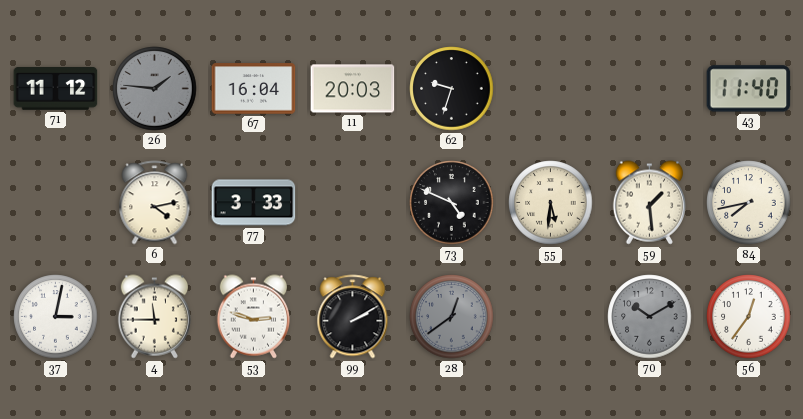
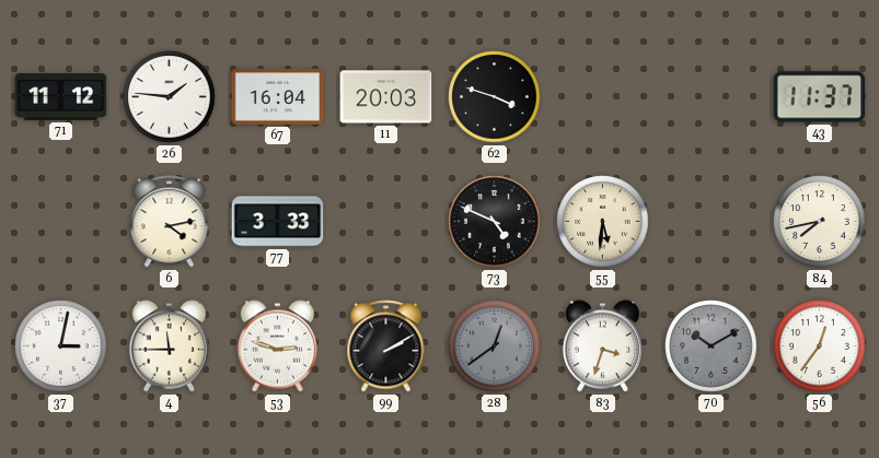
26 dial: grey -> white
62: 9:33 -> 3:48
43: 11:40 -> 11:37
59: 1:29 -> none
83: none -> 3:33
